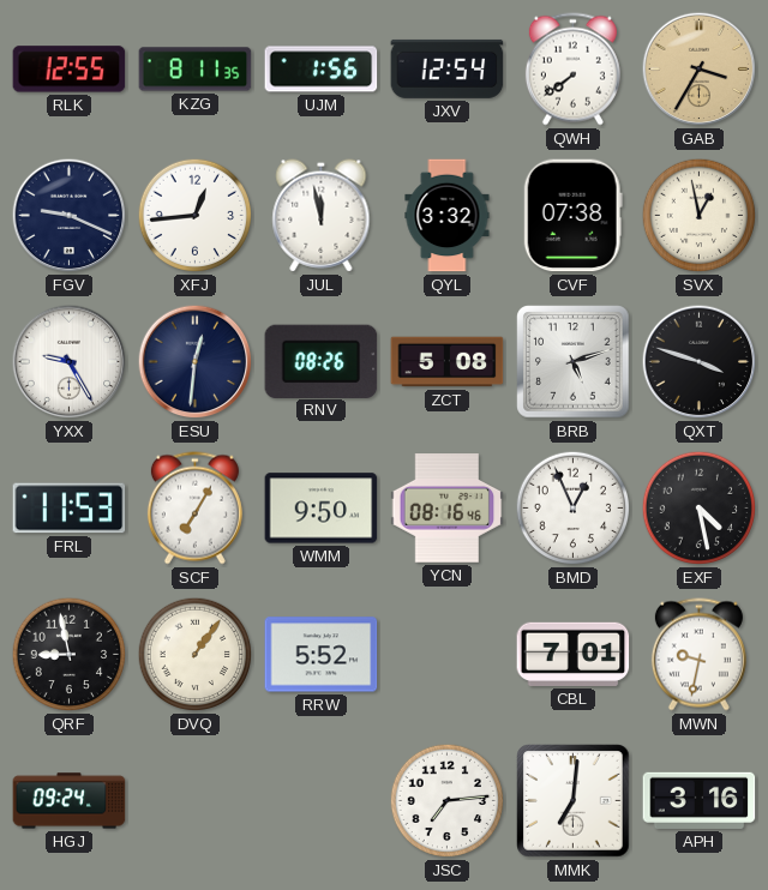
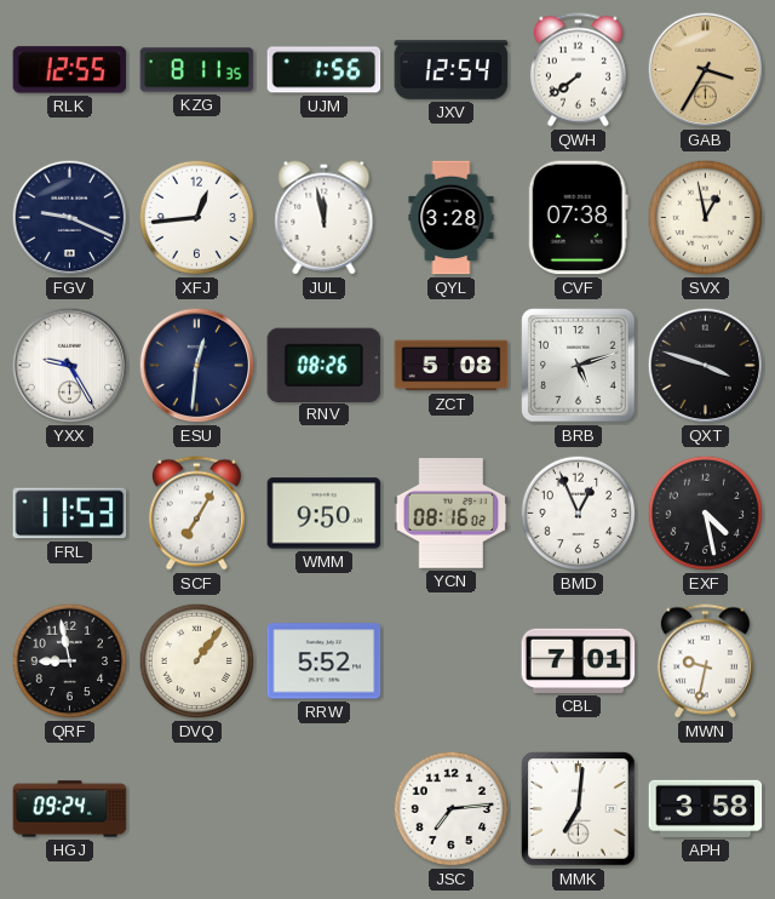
QYL: 3:32 -> 3:28
YCN: 08:16:46 -> 08:16:02
APH: 3:16 -> 3:58
